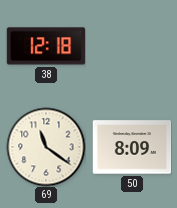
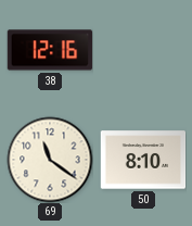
38: 12:18 -> 12:16
50: 8:09 -> 8:10
